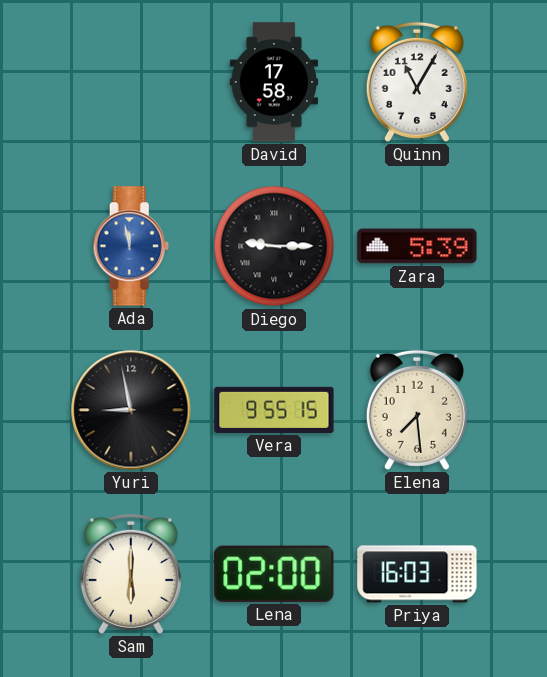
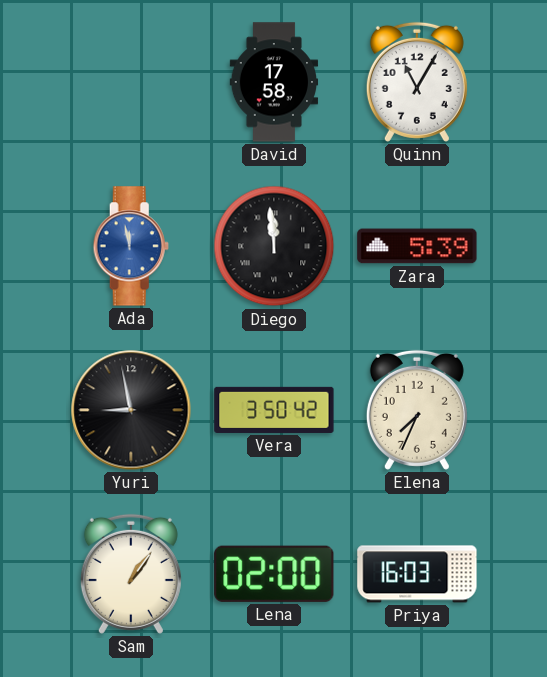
Diego: 9:15 -> 11:59
Vera: 9:55 -> 3:50
Elena: 7:29 -> 7:34
Sam: 6:00 -> 1:06
